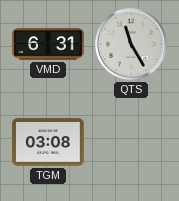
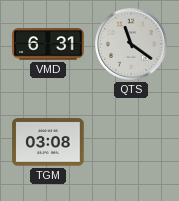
QTS: 11:25 -> 11:21
